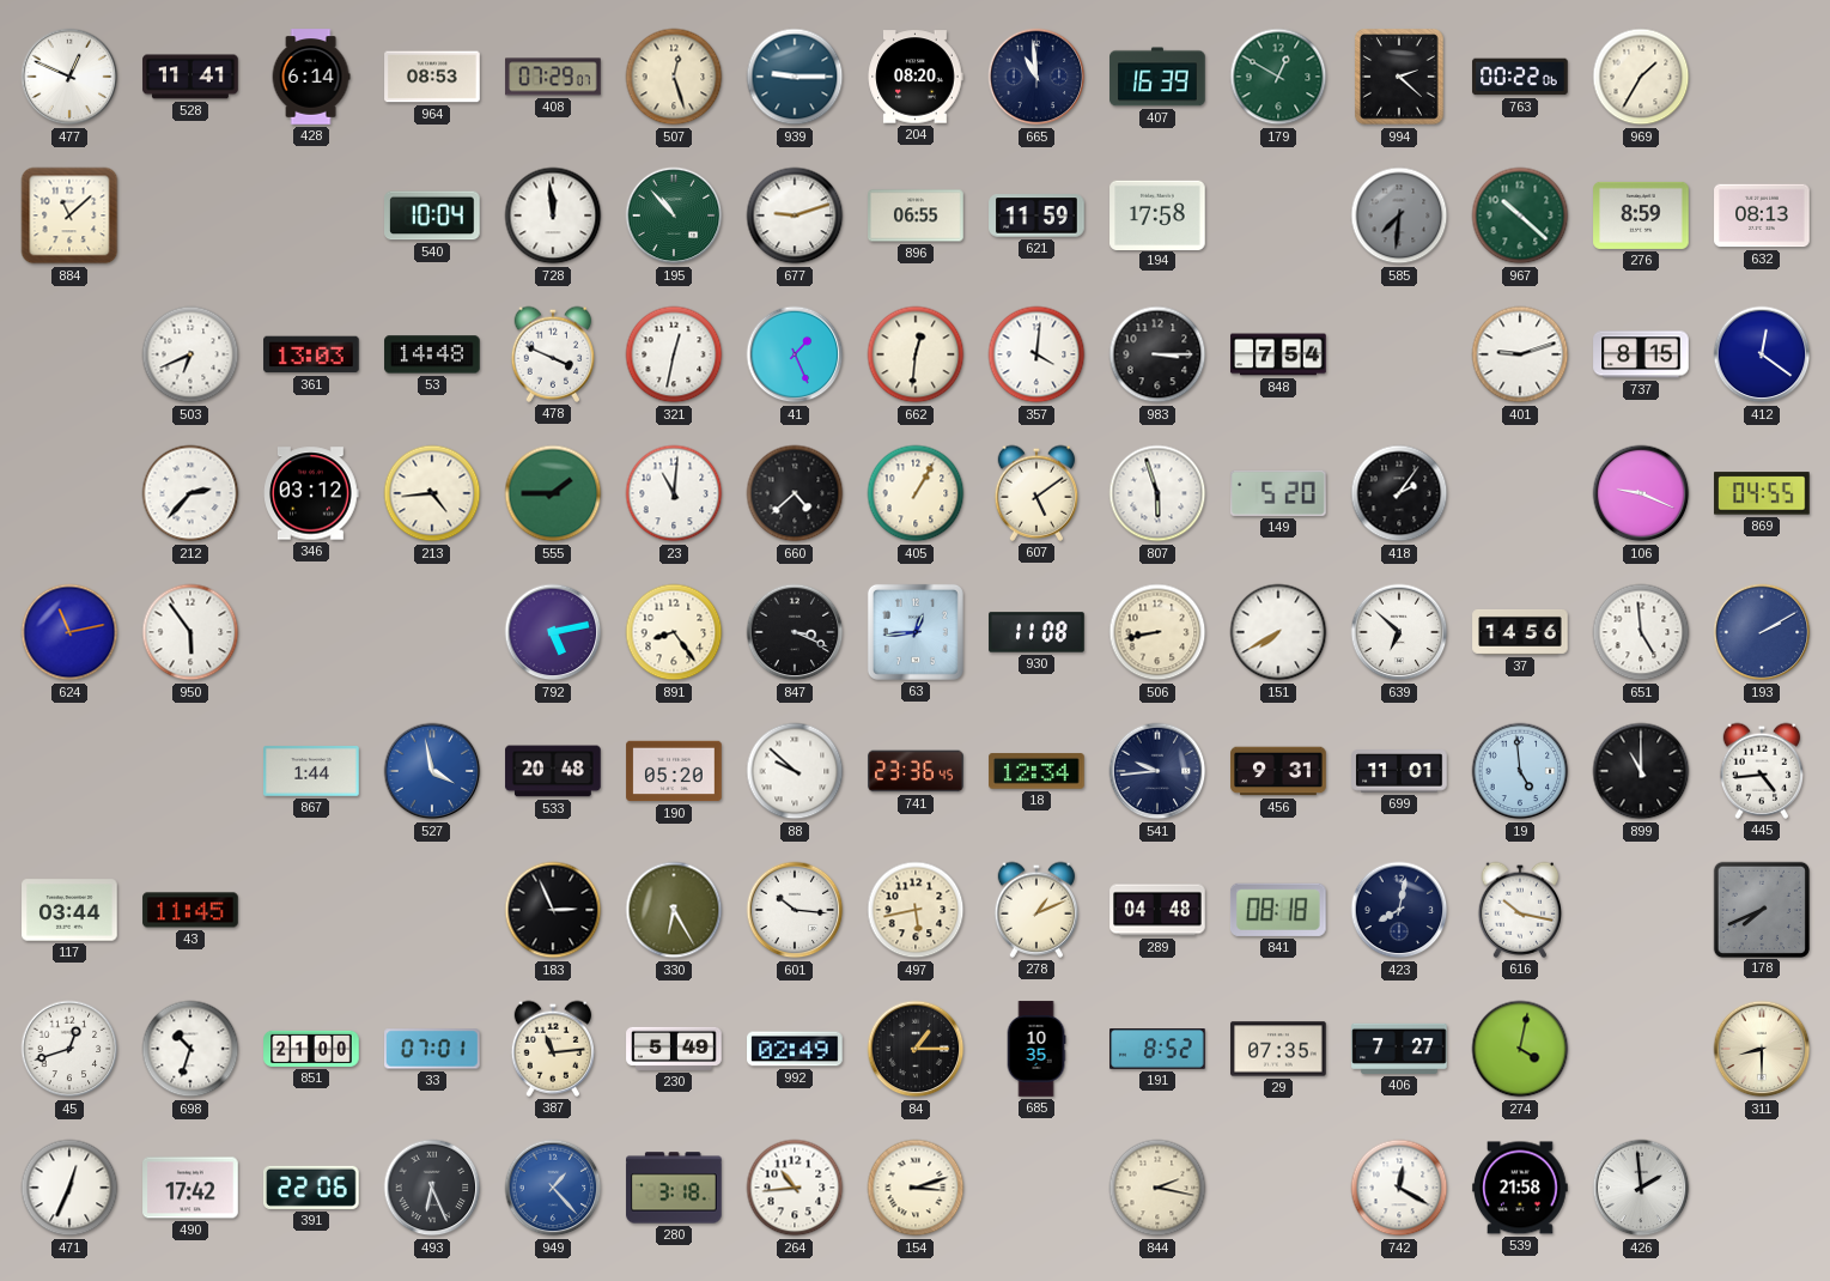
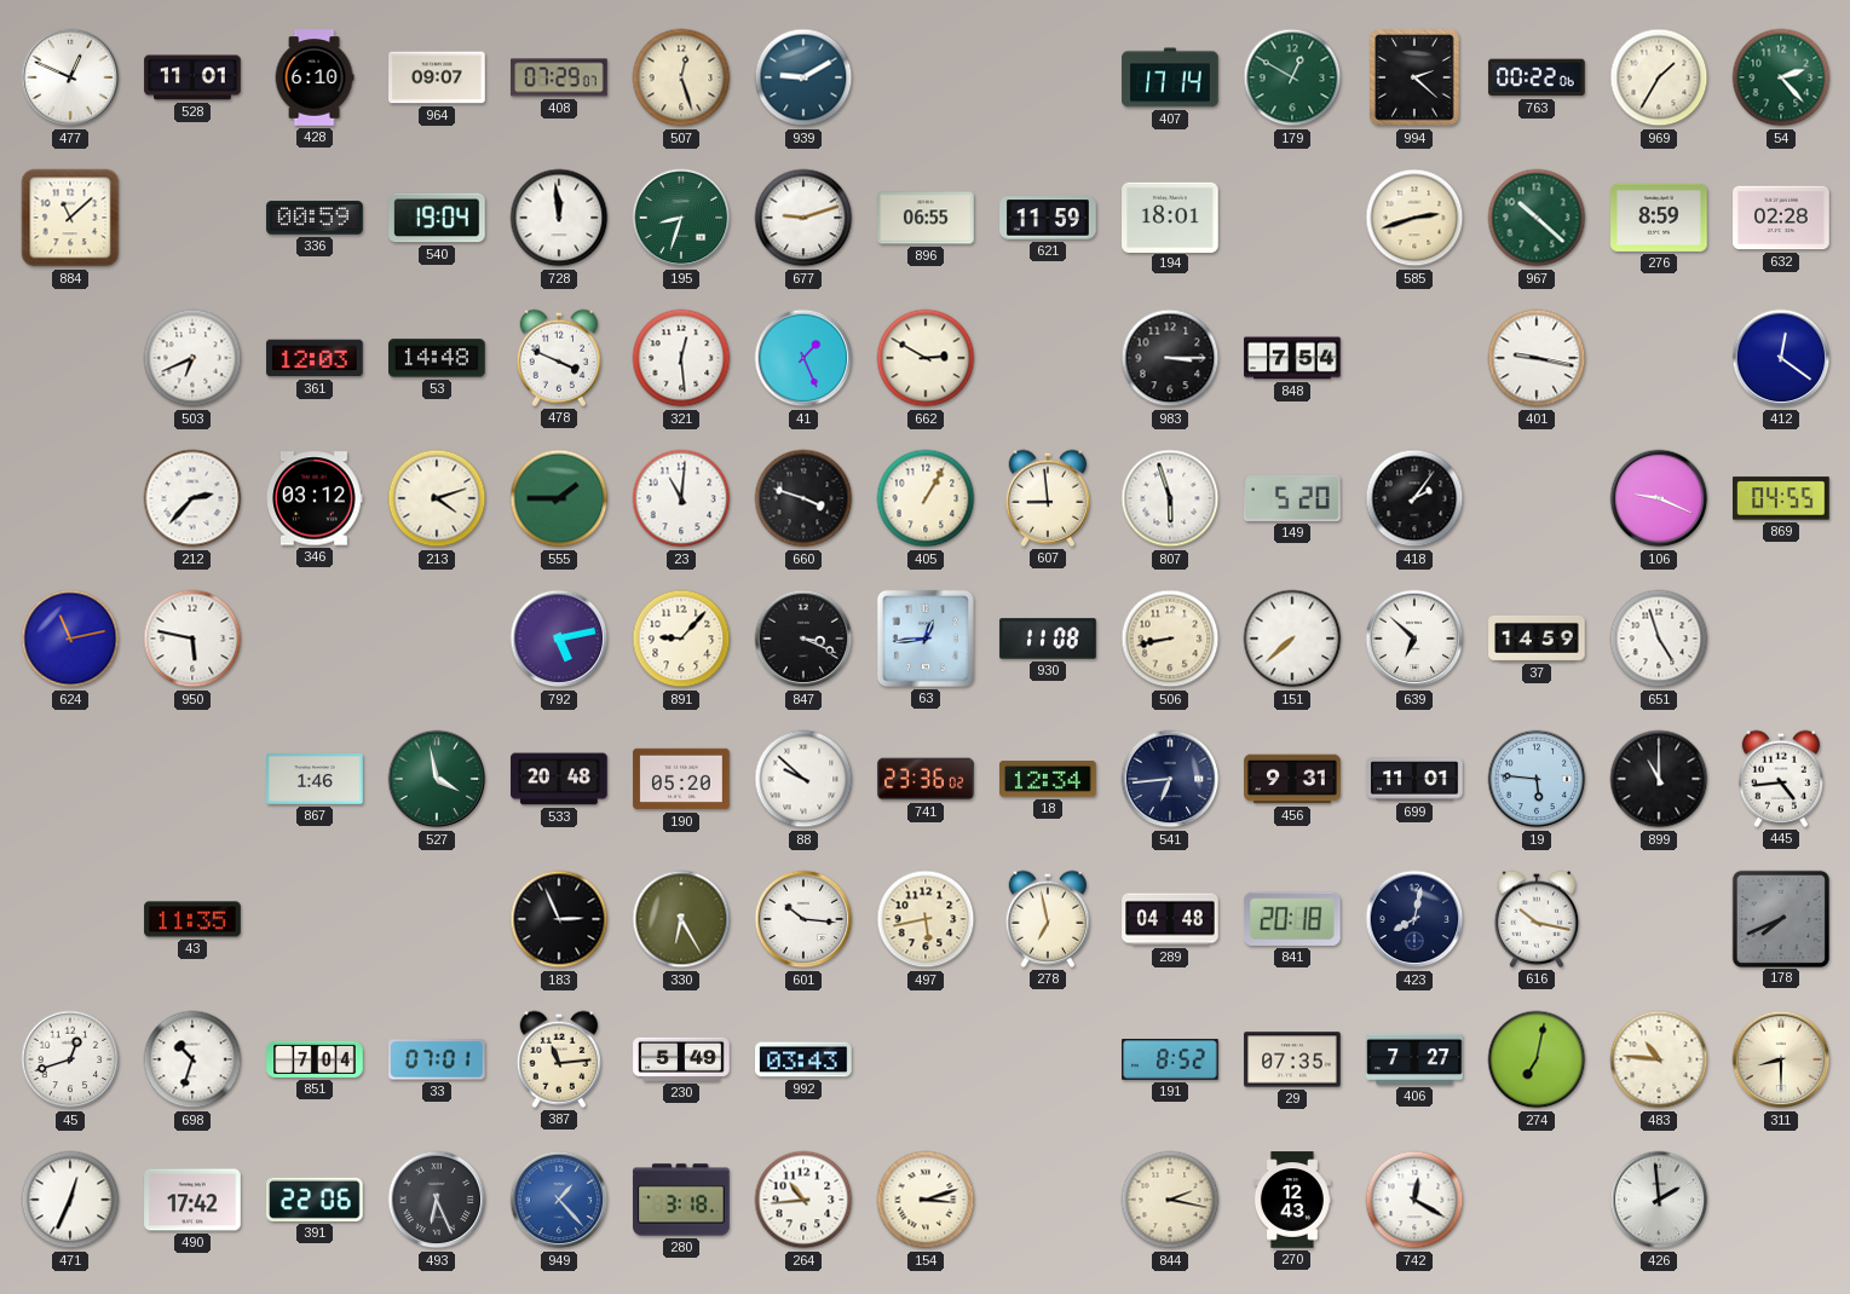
528: 11:41 -> 11:01
428: 6:14 -> 6:10
964: 08:53 -> 09:07
939: 9:15 -> 9:10
204: 08:20 -> none
665: 10:59 -> none
407: 16:39 -> 17:14
54: none -> 2:23
336: none -> 00:59
540: 10:04 -> 19:04
195: 10:53 -> 8:33
194: 17:58 -> 18:01
585: 7:31 -> 2:42
585 dial: grey -> cream
632: 08:13 -> 02:28
361: 13:03 -> 12:03
321: 12:32 -> 12:29
662: 12:31 -> 2:50
357: 4:01 -> none
401: 9:12 -> 9:17
737: 8:15 -> none
213: 4:44 -> 4:12
660: 4:38 -> 3:48
607: 5:09 -> 8:59
950: 5:54 -> 5:47
891: 8:24 -> 9:07
151: 7:40 -> 7:38
37: 14:56 -> 14:59
651: 4:59 -> 4:57
193: 2:10 -> none
867: 1:44 -> 1:46
527 dial: blue -> green
741: 23:36:45 -> 23:36:02
541: 9:44 -> 6:44
19: 4:59 -> 5:46
117: 03:44 -> none
43: 11:45 -> 11:35
278: 1:11 -> 6:58
841: 08:18 -> 20:18
851: 21:00 -> 7:04
992: 02:49 -> 03:43
84: 1:15 -> none
685: 10:35 -> none
274: 4:02 -> 7:02
483: none -> 10:46
270: none -> 12:43
539: 21:58 -> none
